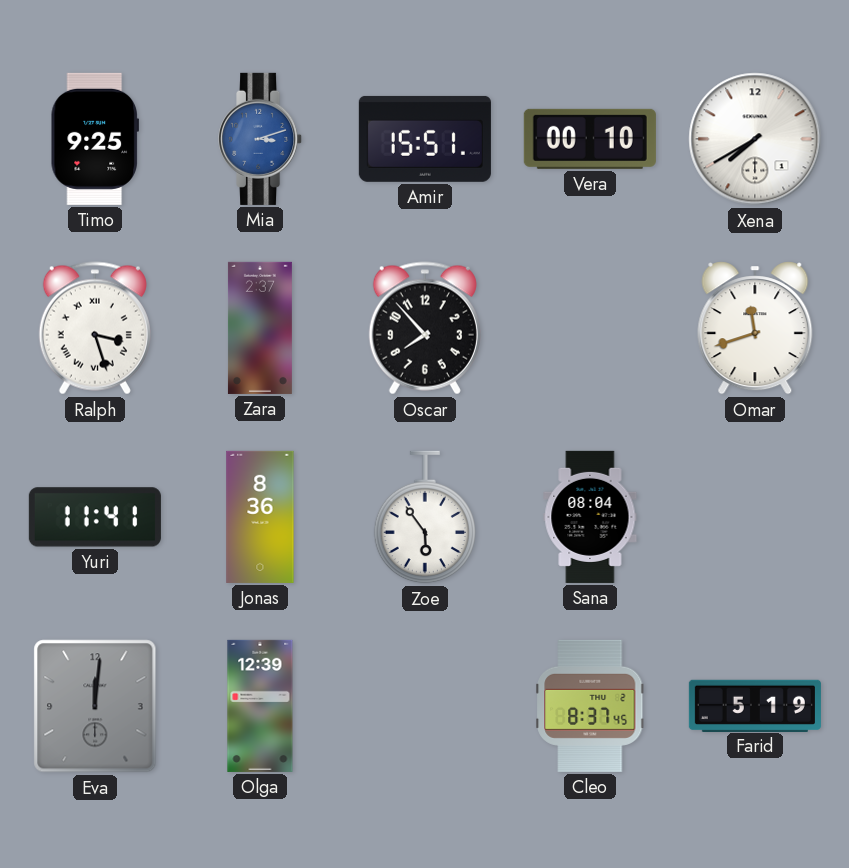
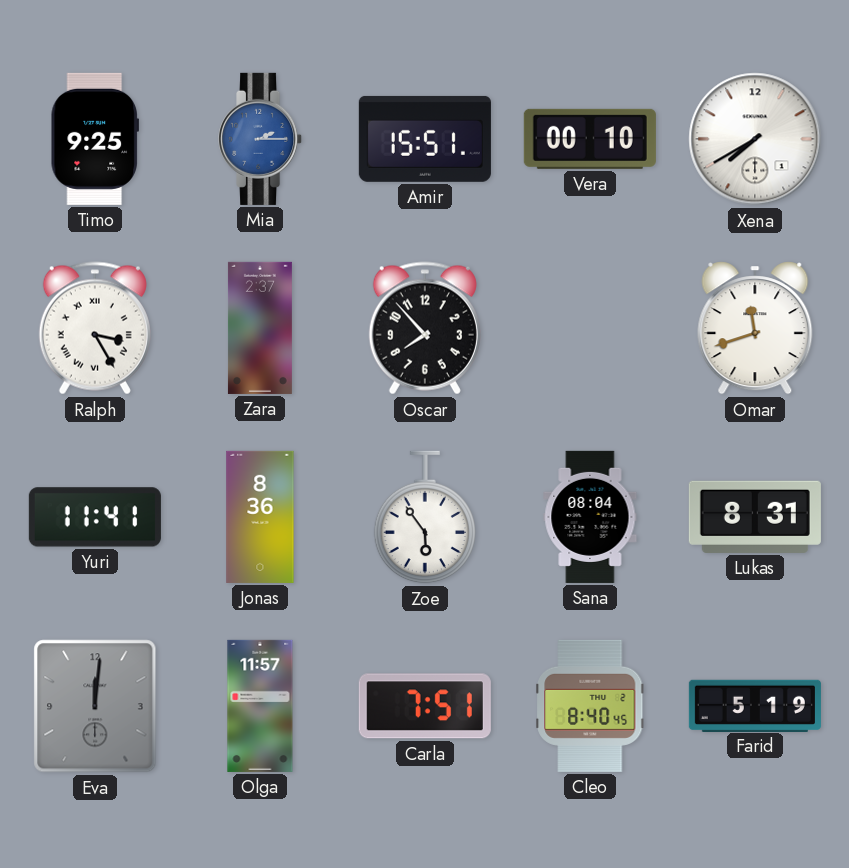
Mia: 3:12 -> 2:15
Ralph: 3:27 -> 3:25
Lukas: none -> 8:31
Olga: 12:39 -> 11:57
Carla: none -> 7:51
Cleo: 8:37 -> 8:40
